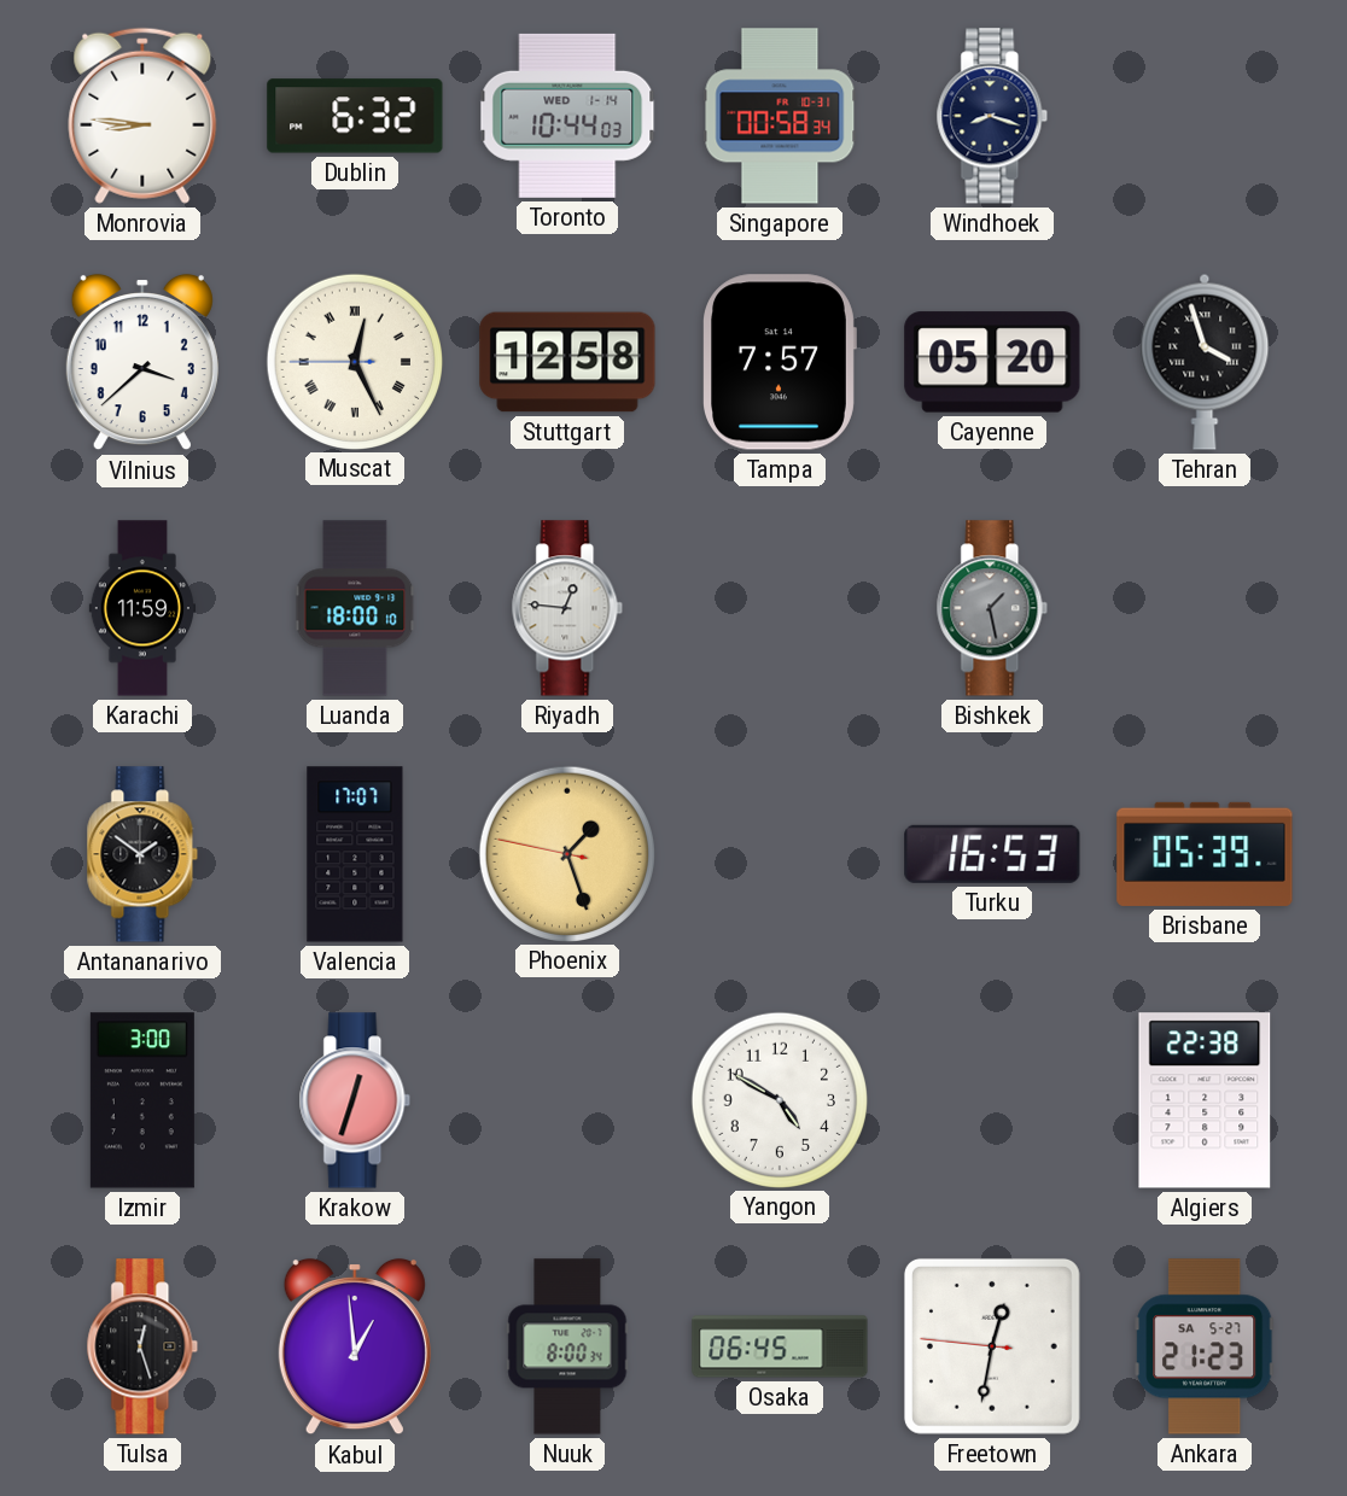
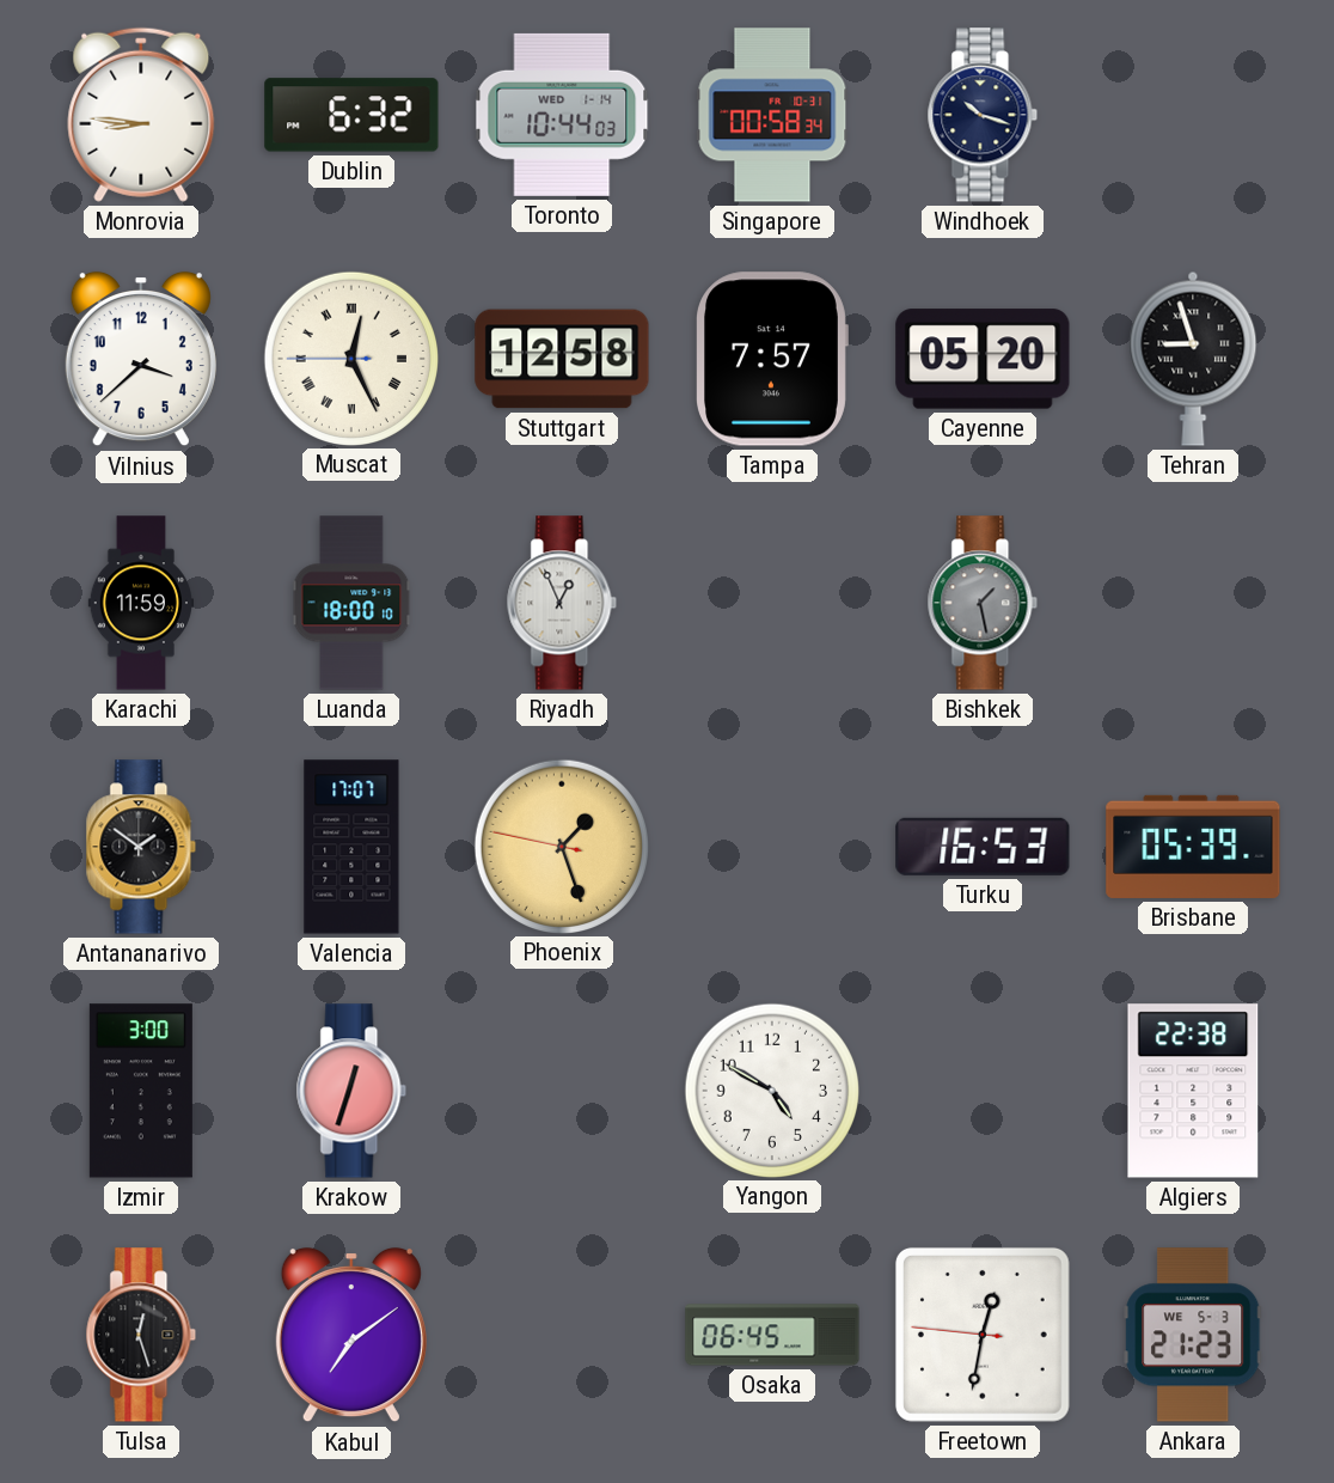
Windhoek: 8:18 -> 10:18
Tehran: 3:57 -> 8:57
Riyadh: 12:46 -> 12:56
Kabul: 12:59 -> 7:09
Nuuk: 8:00 -> none
Ankara date: SA 5-27 -> WE 5-3
